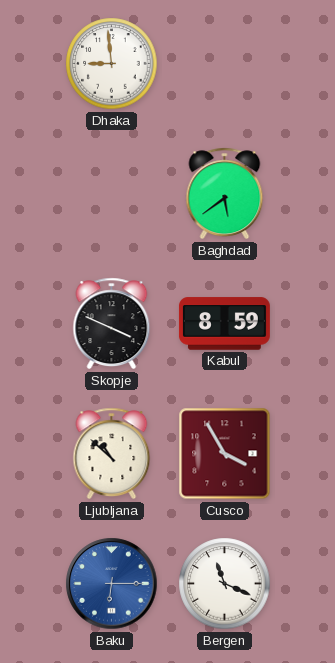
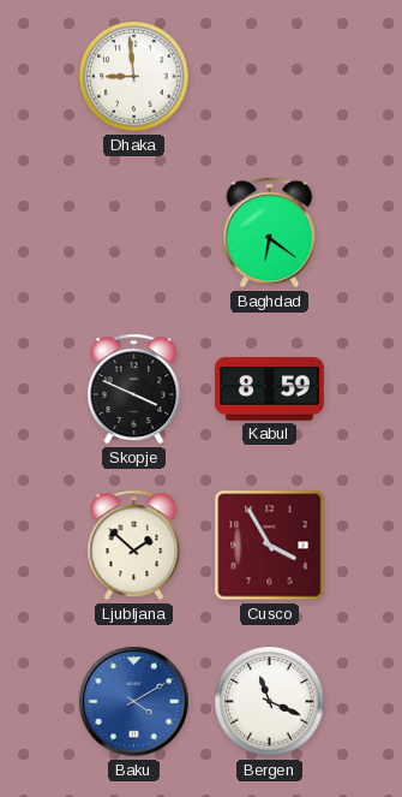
Baghdad: 5:39 -> 6:21
Ljubljana: 10:52 -> 1:52
Baku: 6:15 -> 4:10
